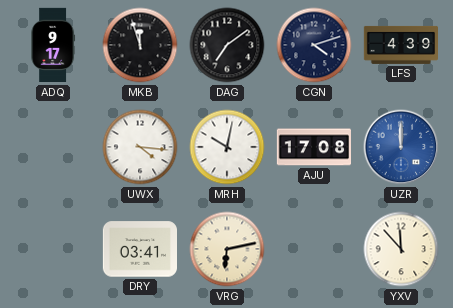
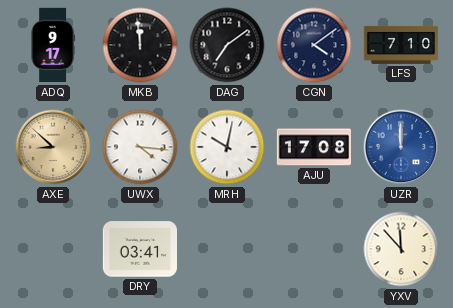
MKB: 11:57 -> 11:59
CGN: 4:12 -> 4:09
LFS: 4:39 -> 7:10
AXE: none -> 8:52
VRG: 6:13 -> none
